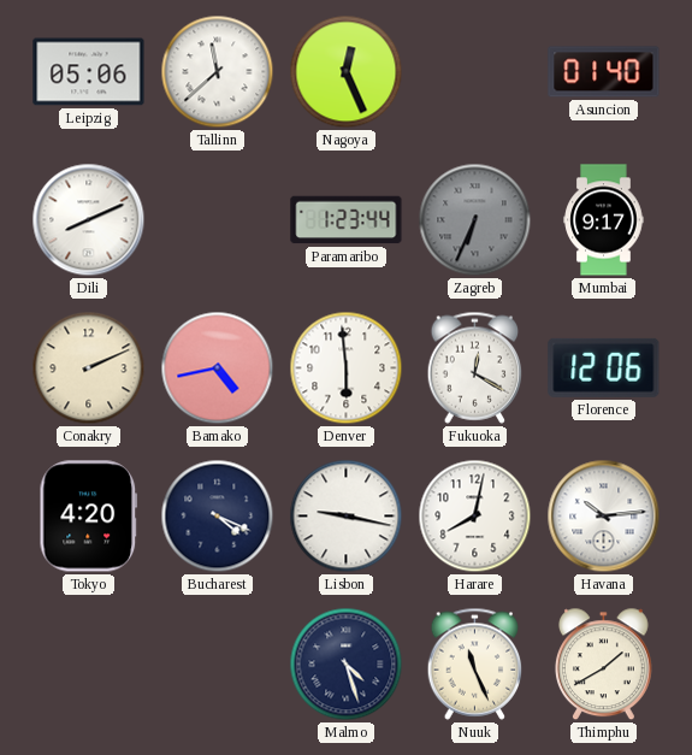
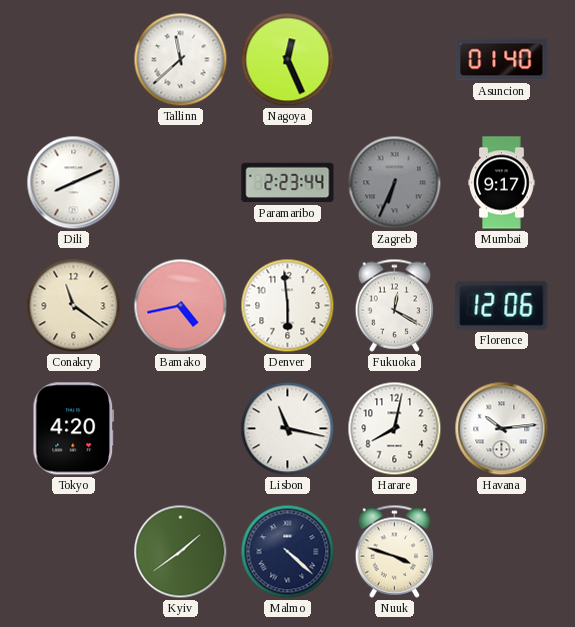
Leipzig: 05:06 -> none
Paramaribo: 1:23 -> 2:23
Conakry: 2:11 -> 11:21
Bucharest: 4:19 -> none
Lisbon: 9:17 -> 11:17
Kyiv: none -> 1:39
Malmo: 4:27 -> 4:22
Nuuk: 11:26 -> 3:48
Thimphu: 1:40 -> none
